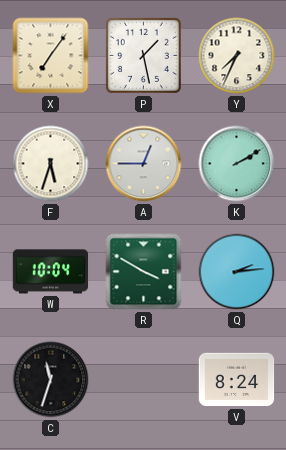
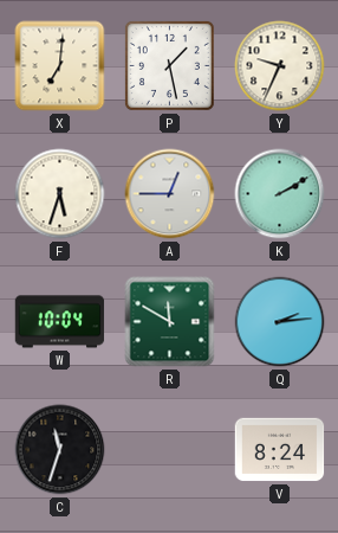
X: 7:06 -> 7:01
Y: 7:34 -> 9:34
R: 3:50 -> 11:50
